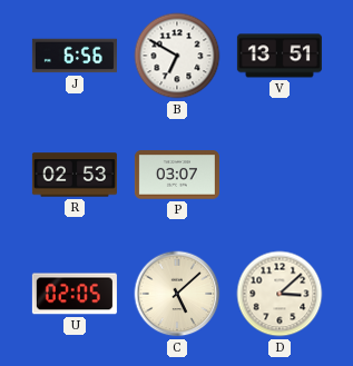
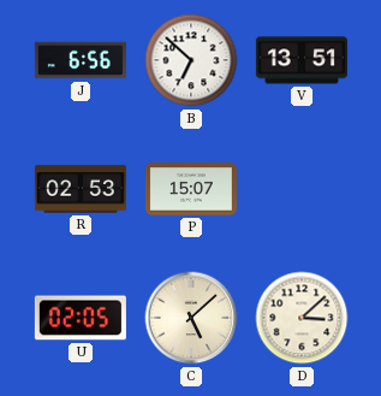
B: 6:50 -> 6:52
P: 03:07 -> 15:07
